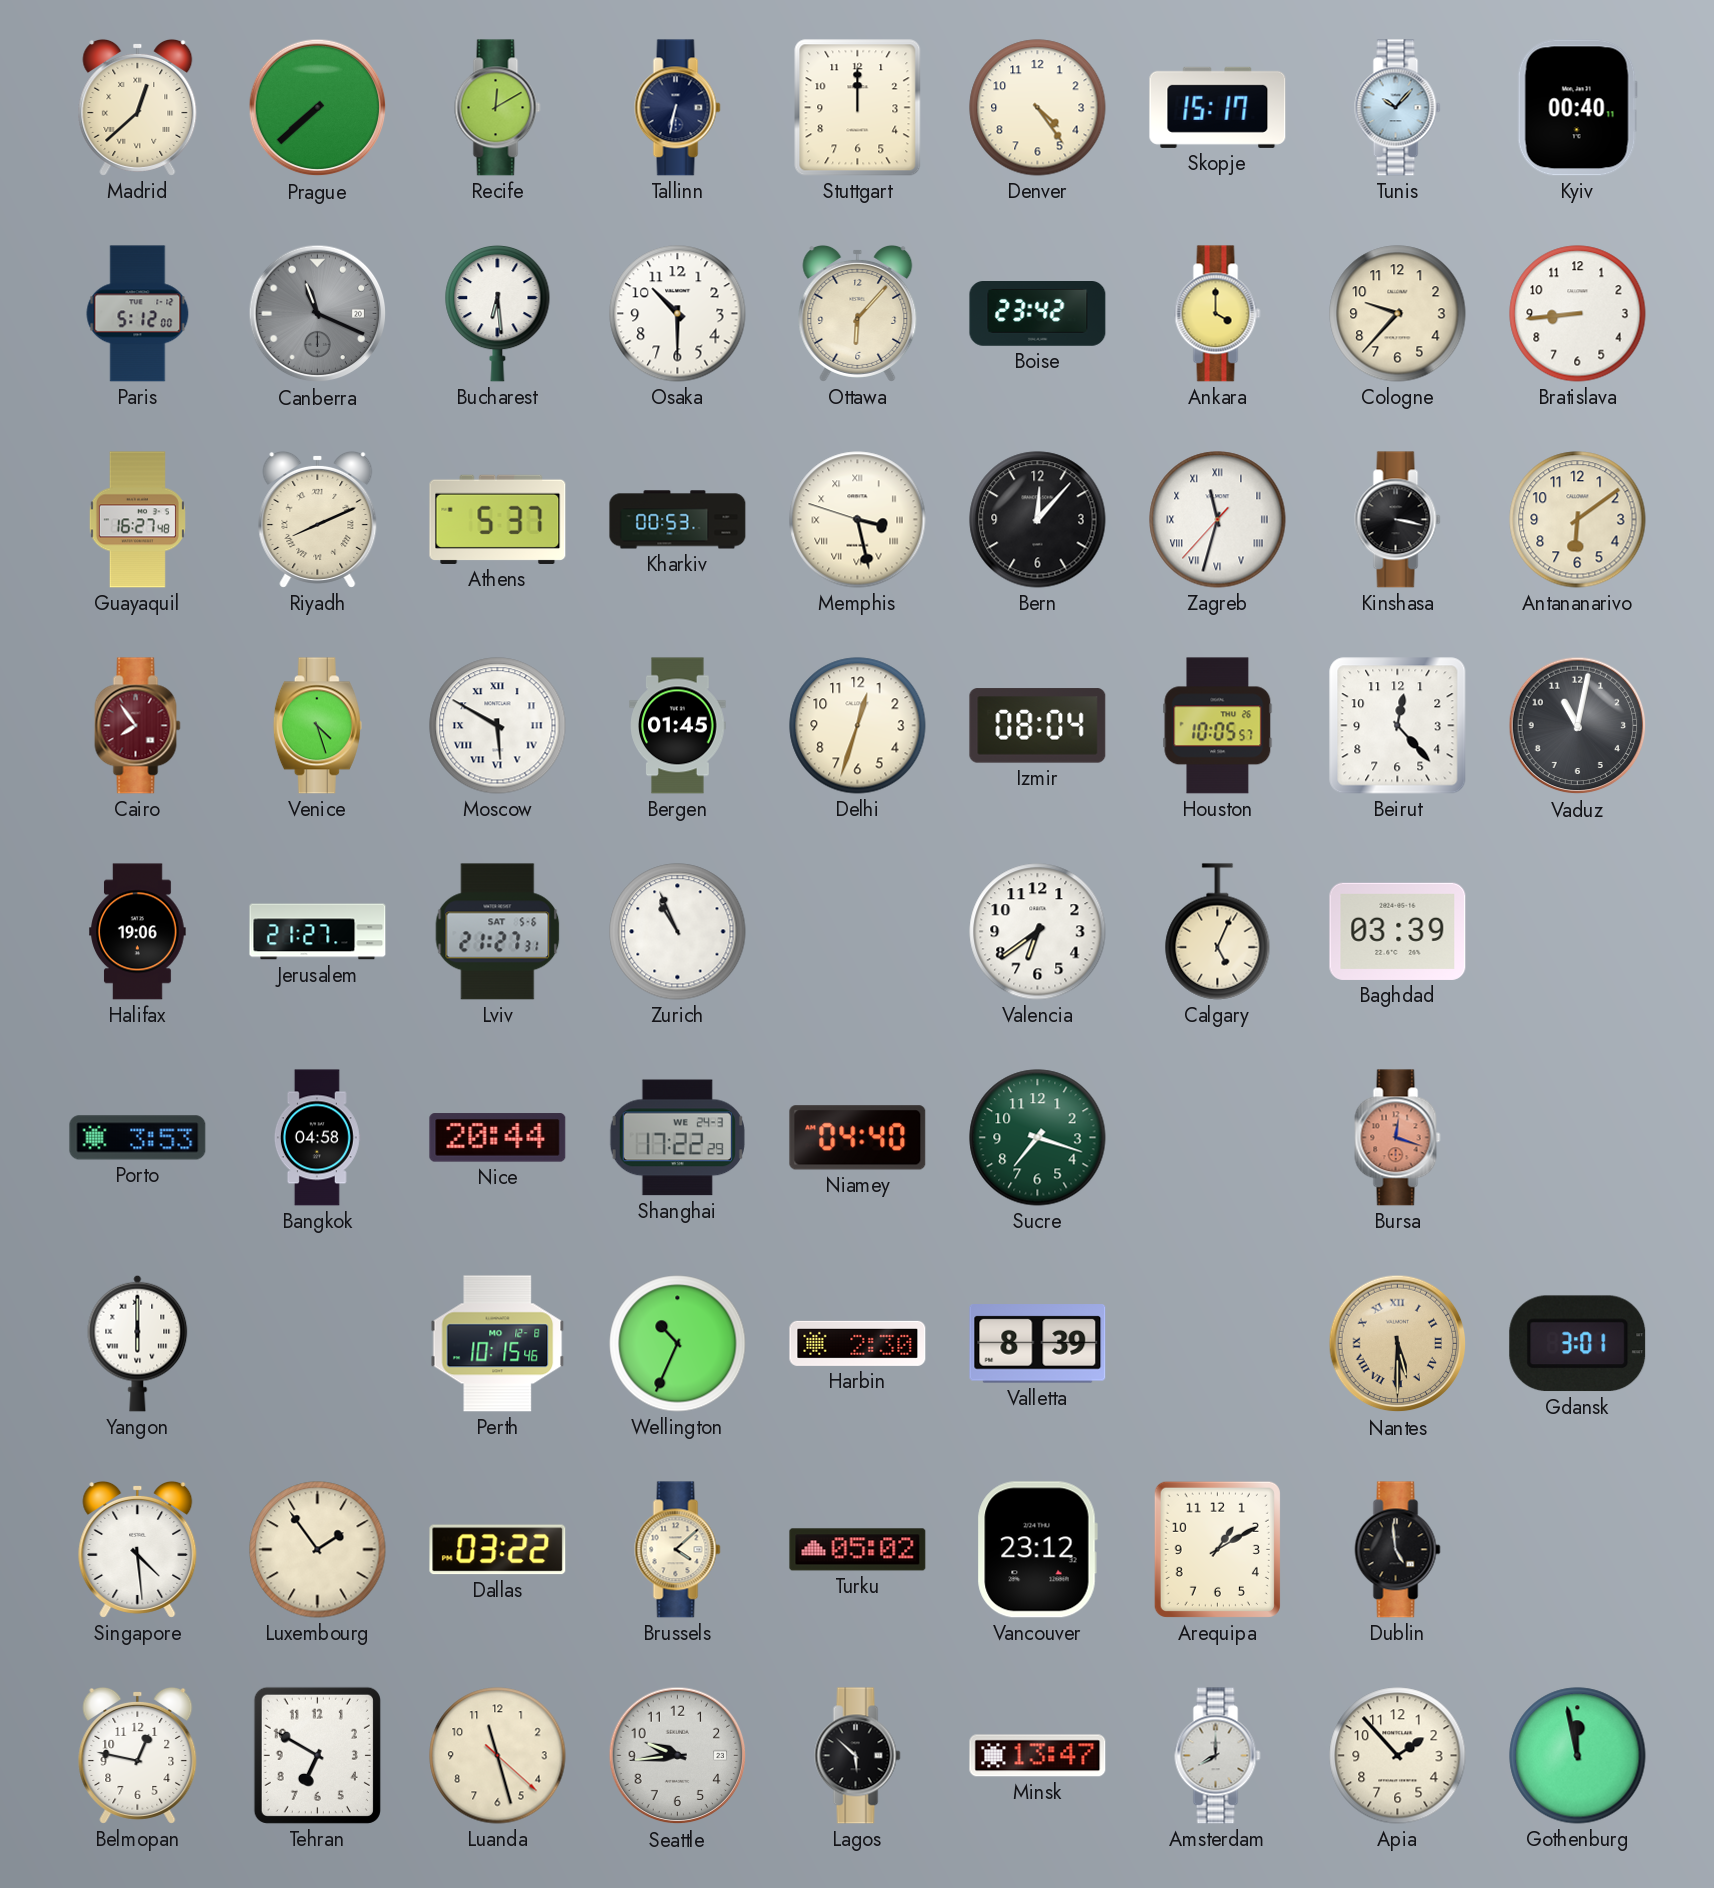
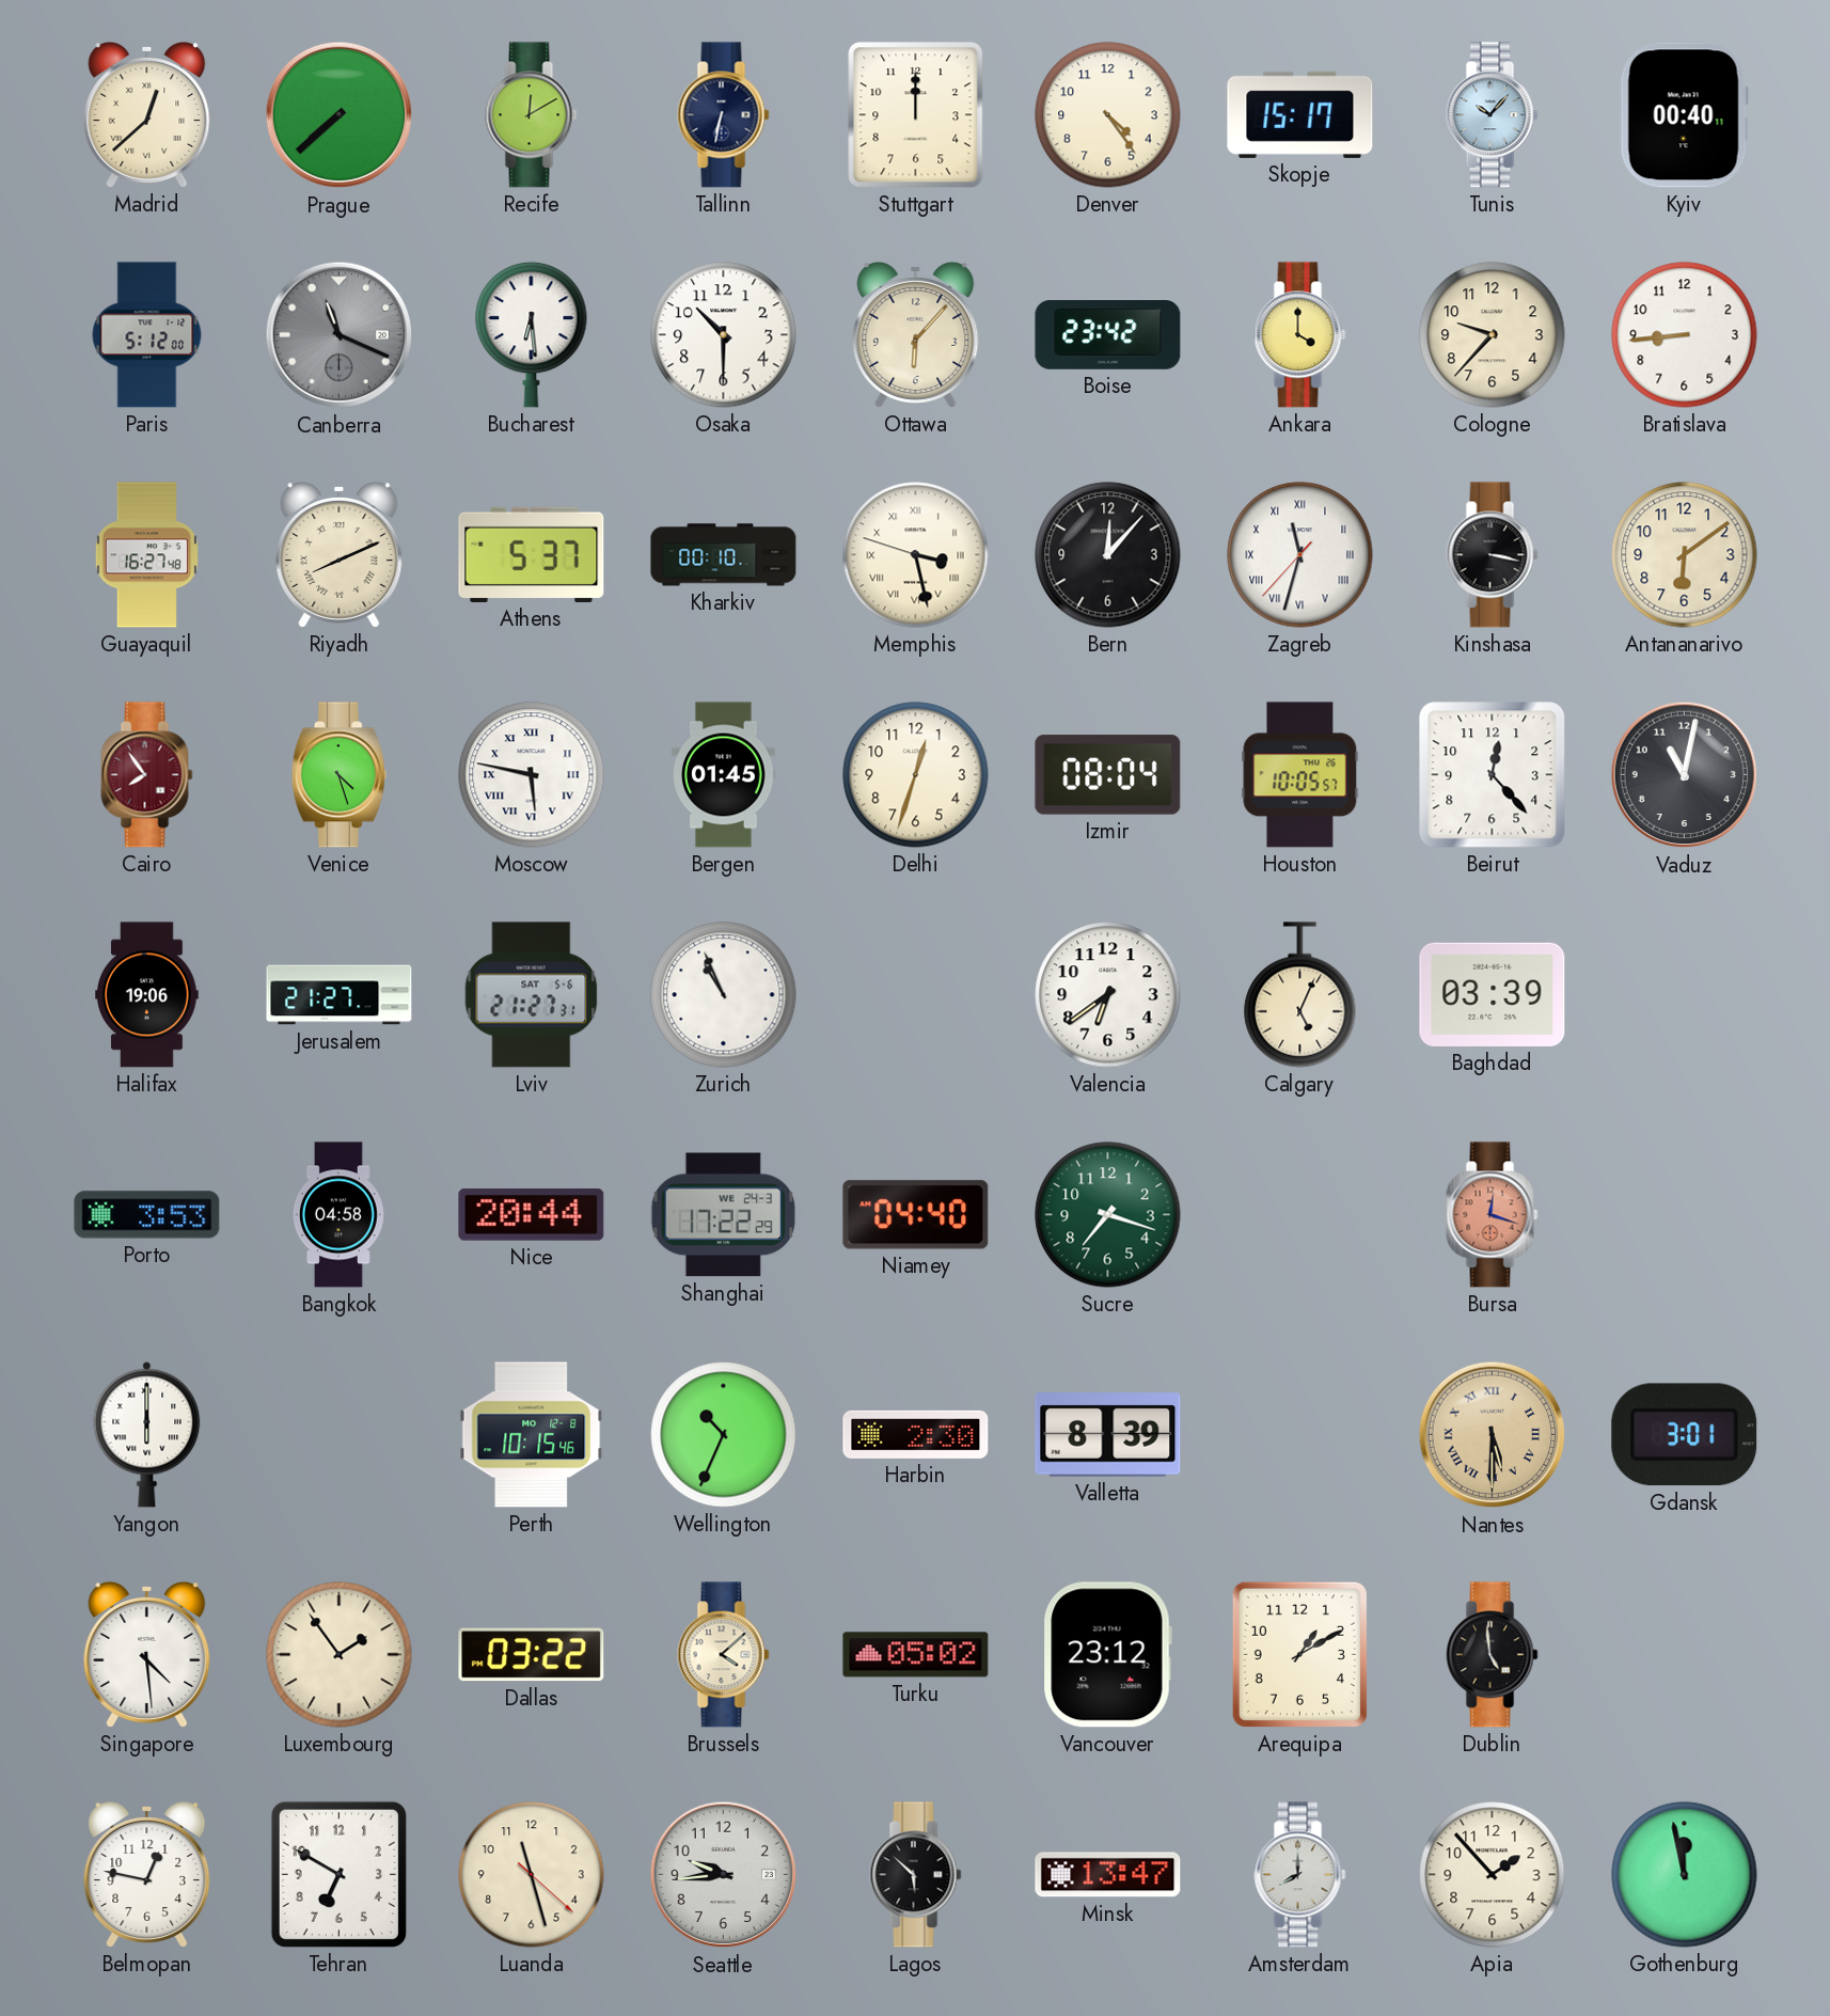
Kharkiv: 00:53 -> 00:10
Moscow: 5:50 -> 5:47
